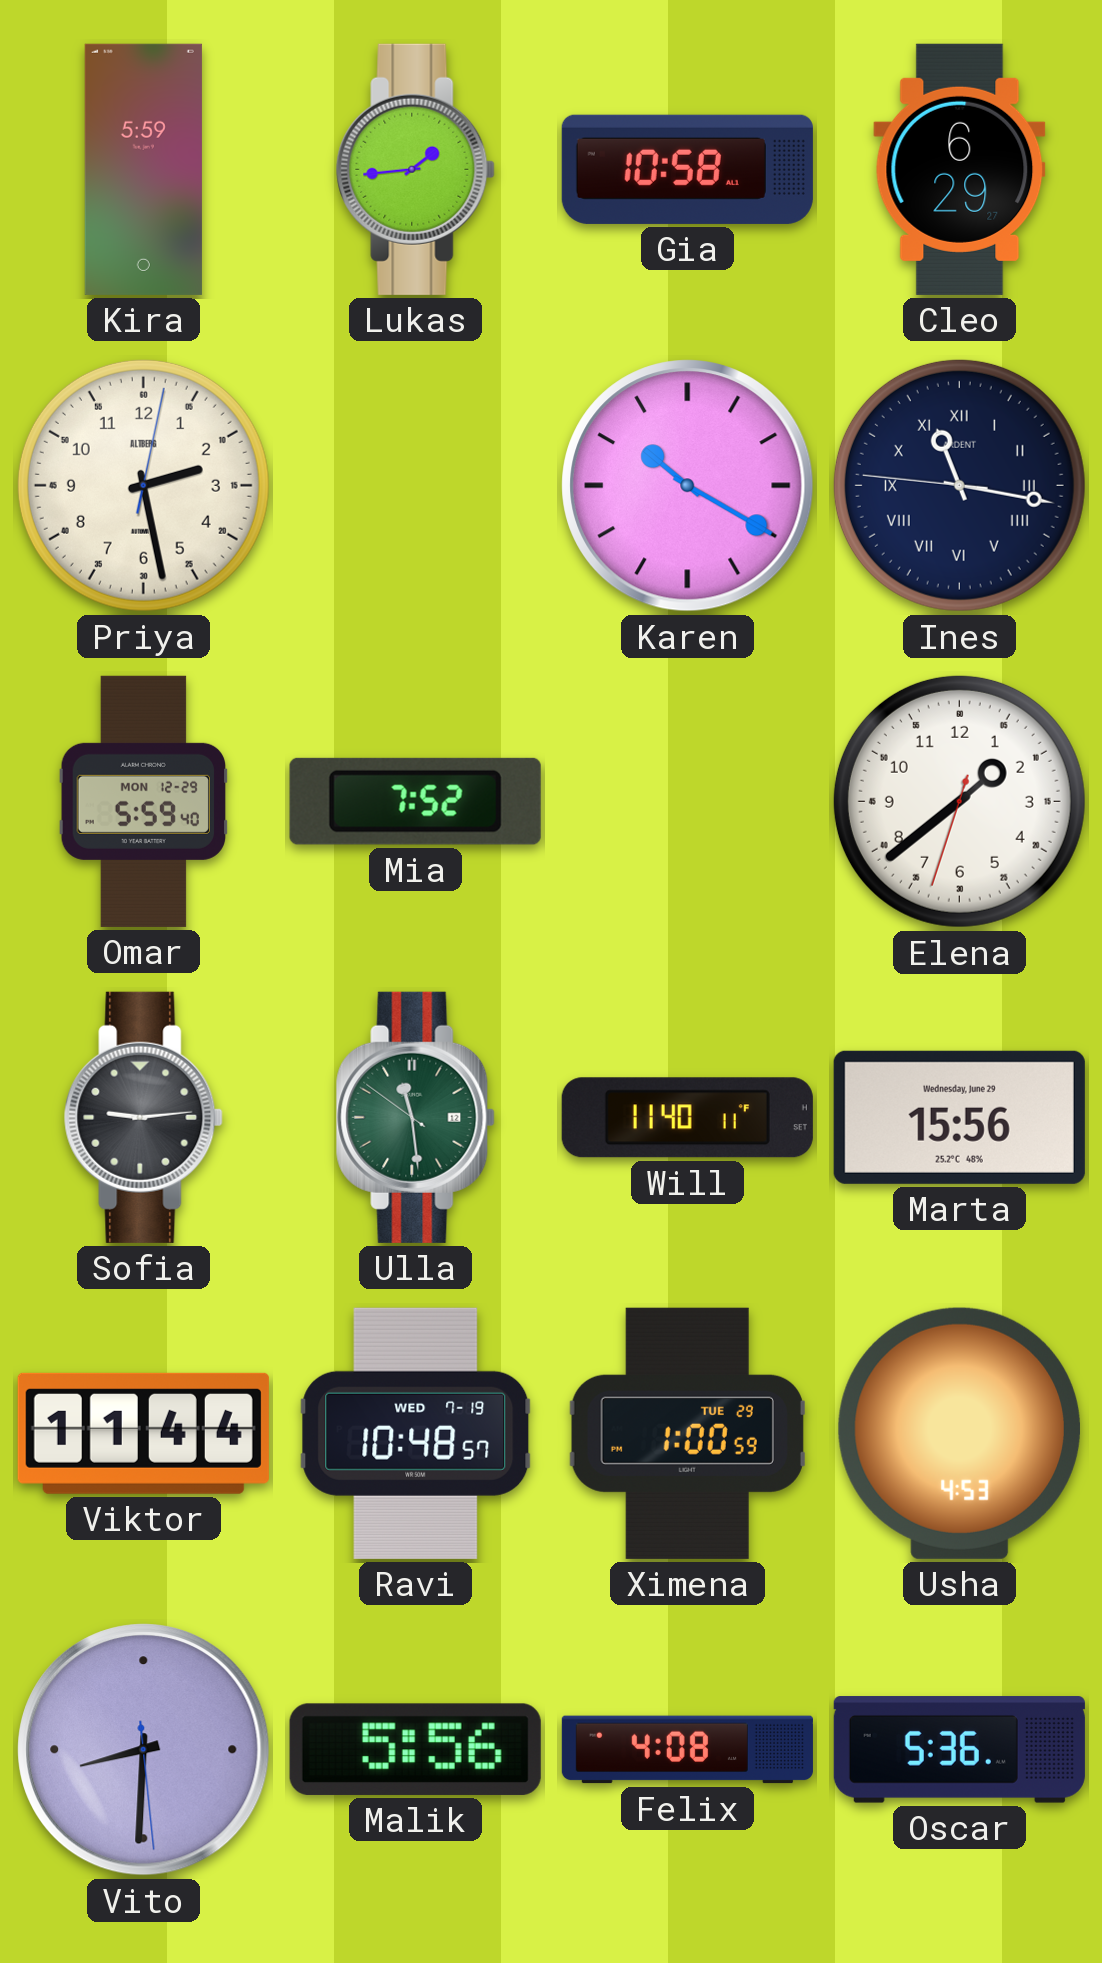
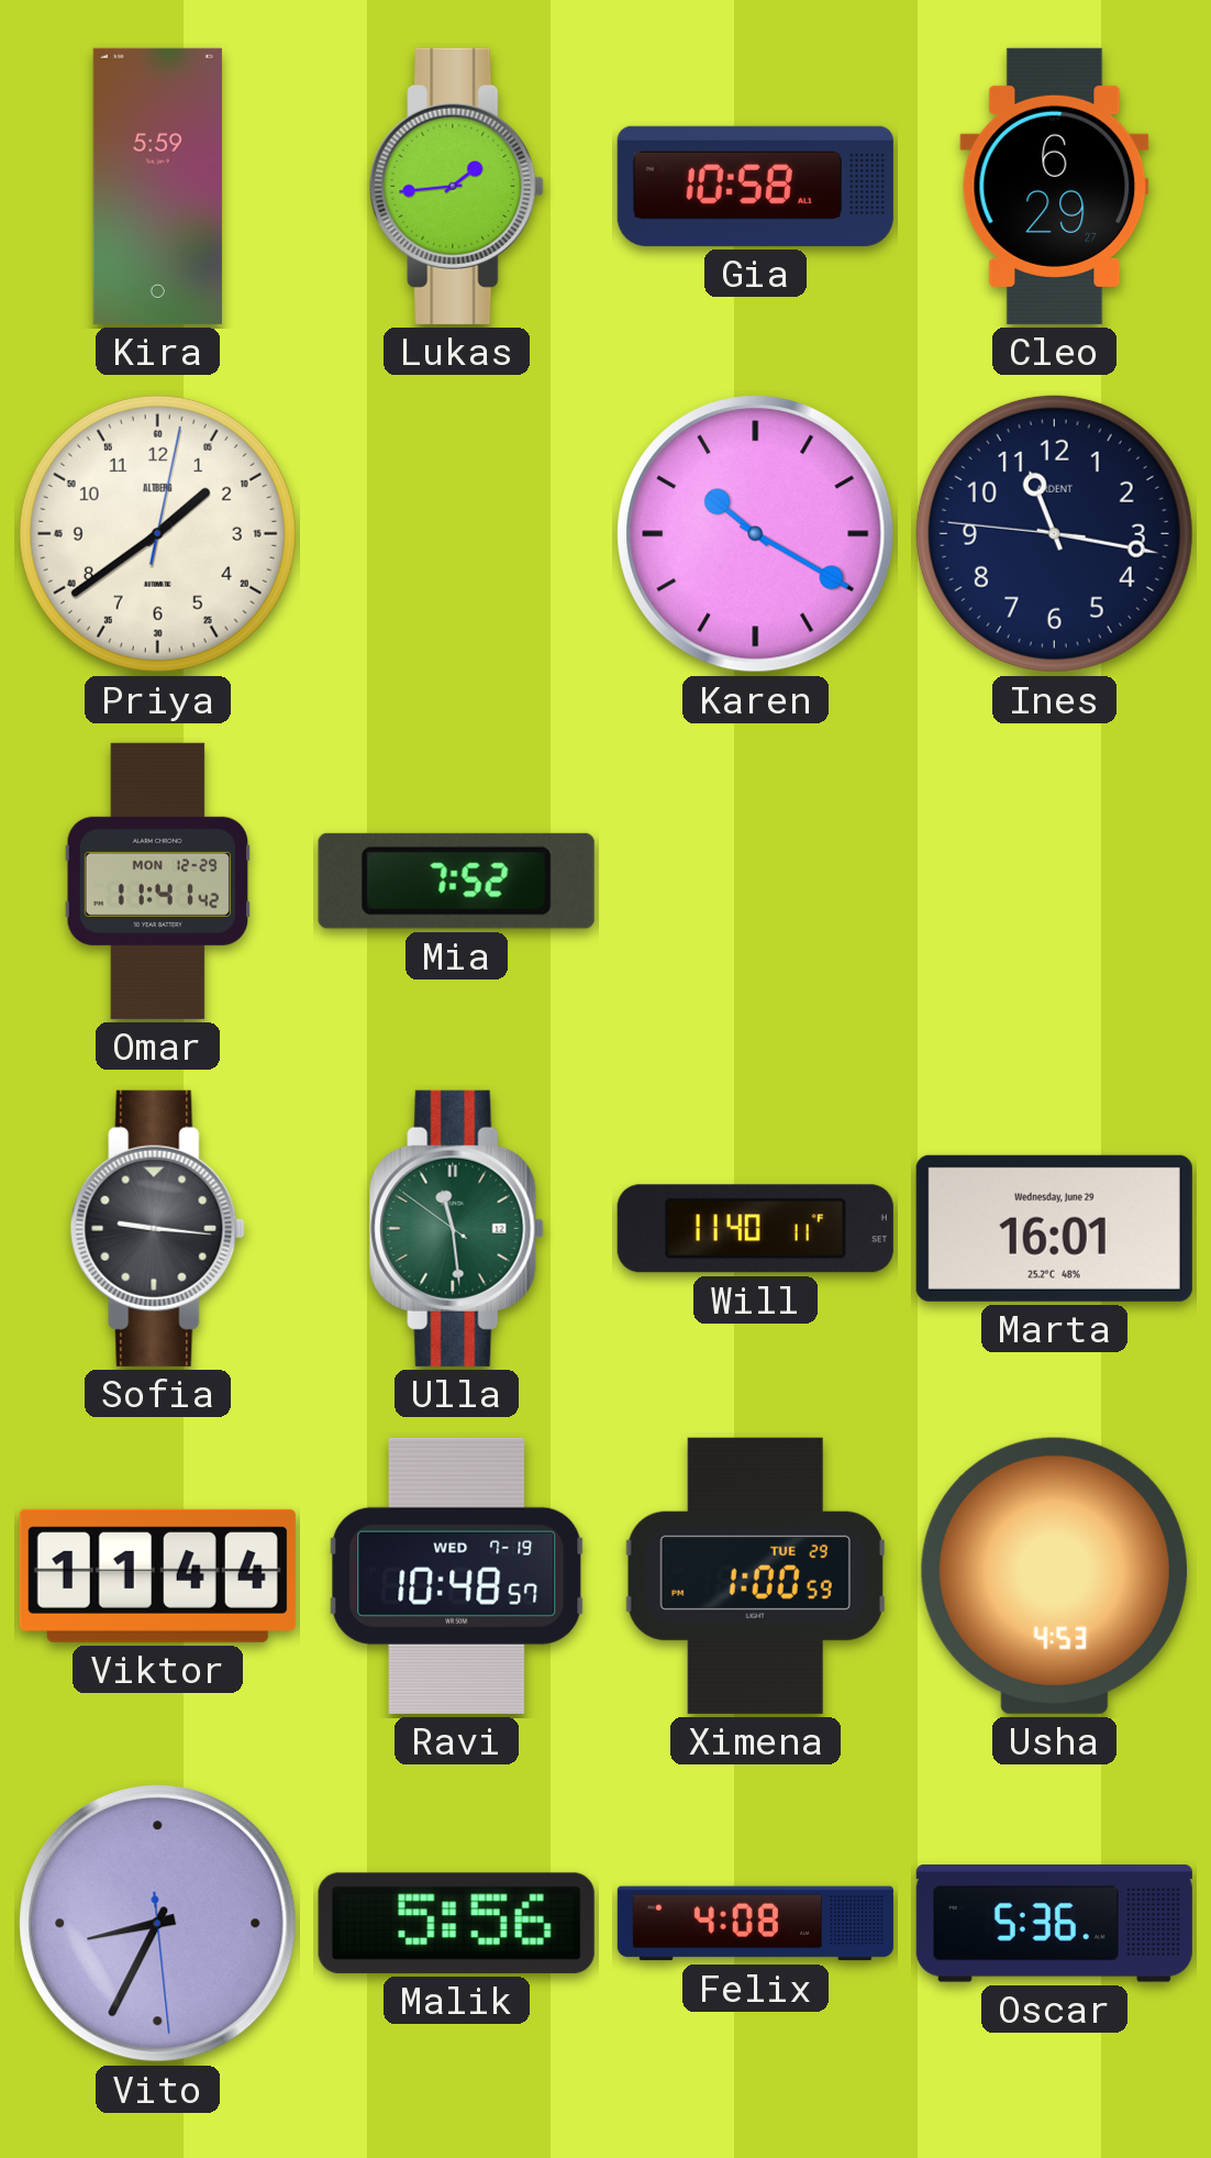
Priya: 2:28 -> 1:39
Ines numerals: Roman -> Arabic
Omar: 5:59 -> 11:41
Elena: 1:38 -> none
Sofia: 9:14 -> 9:16
Marta: 15:56 -> 16:01
Vito: 8:30 -> 8:34
